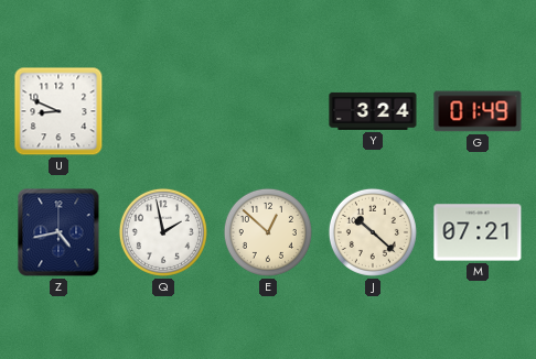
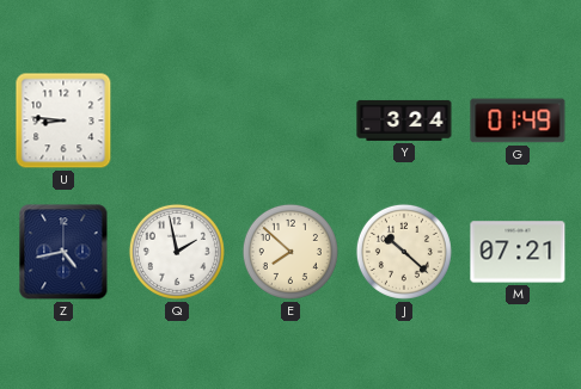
U: 8:49 -> 8:46
E: 12:52 -> 7:52
